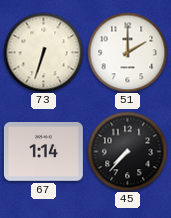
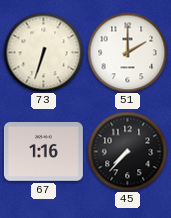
67: 1:14 -> 1:16
